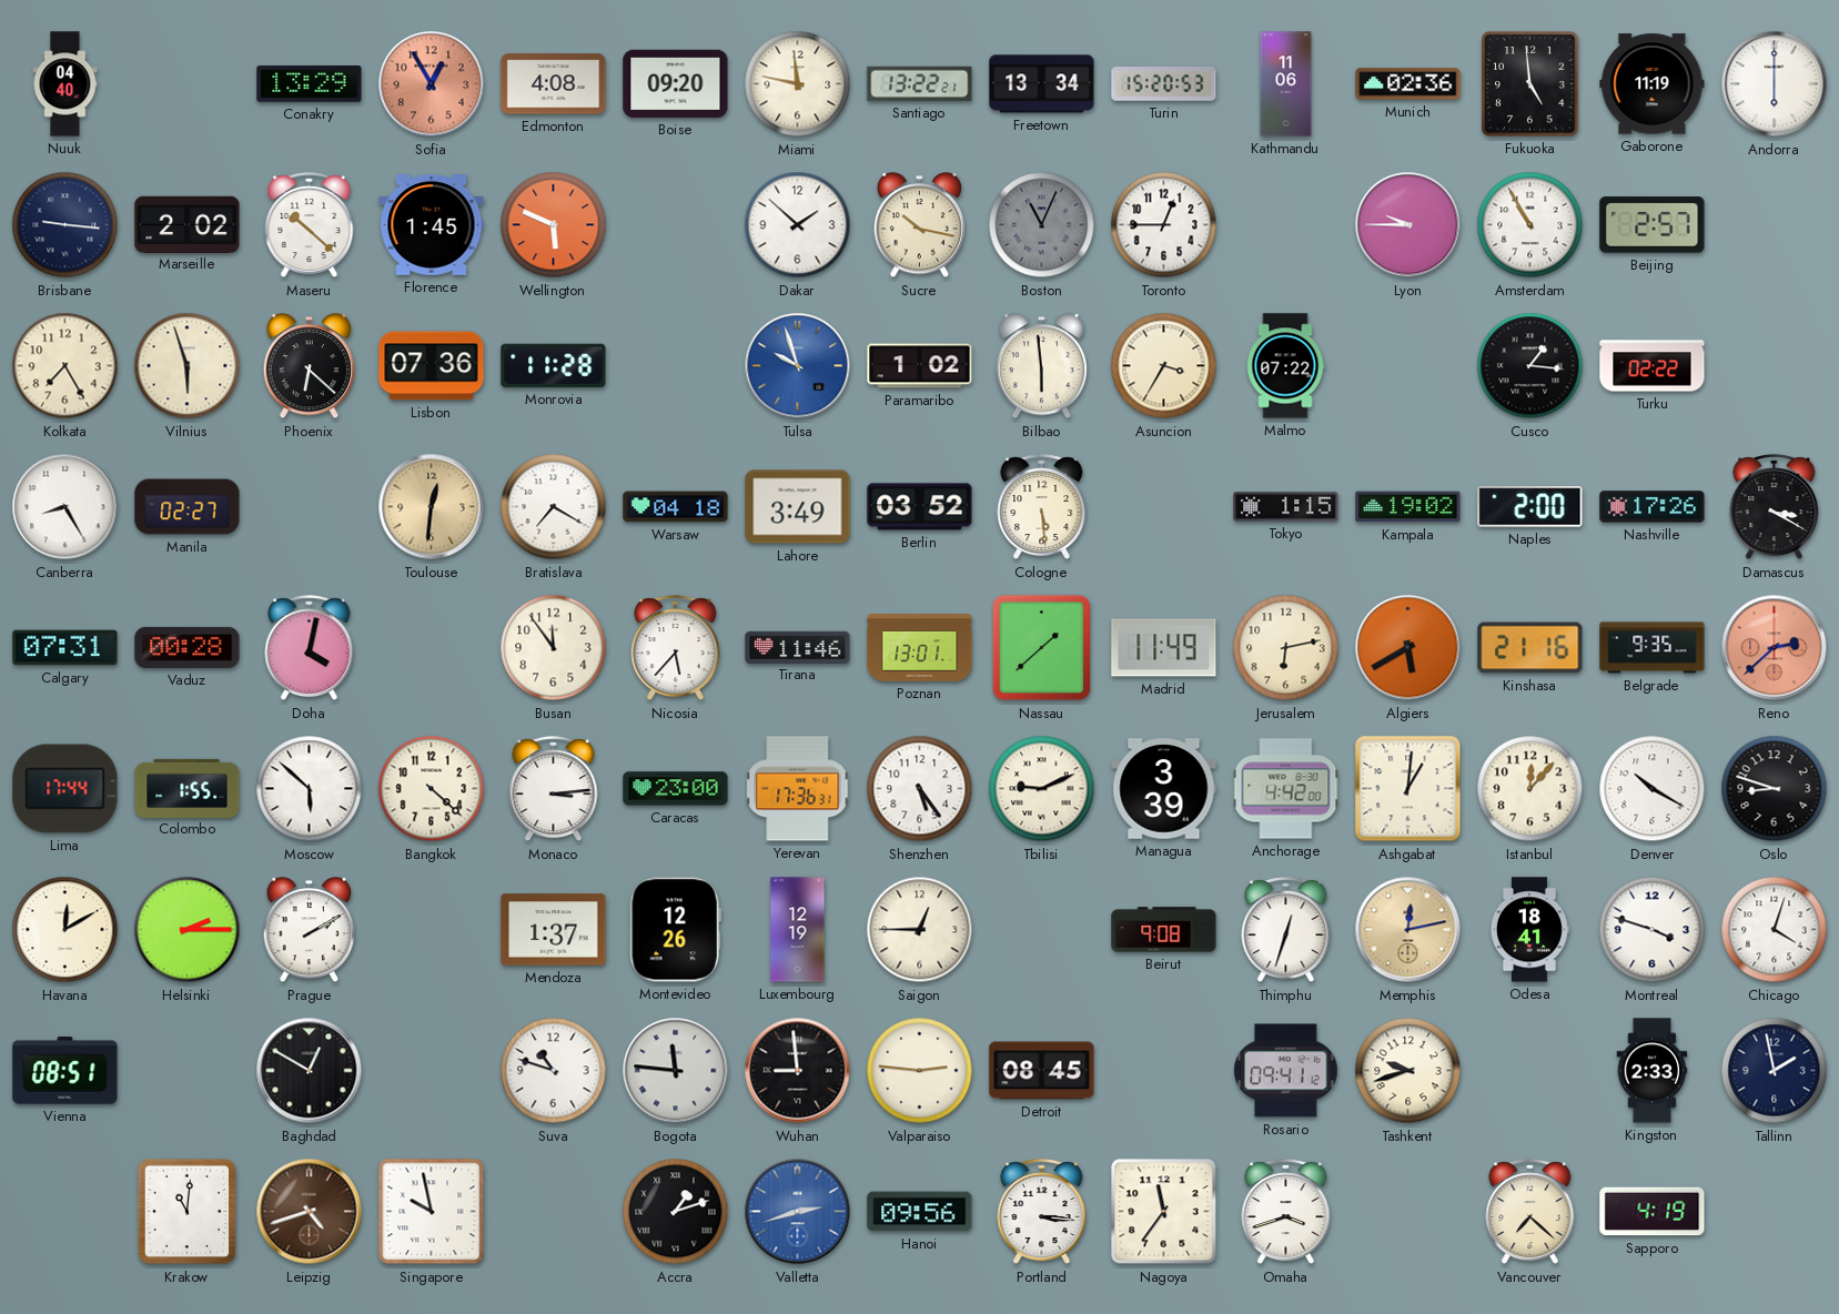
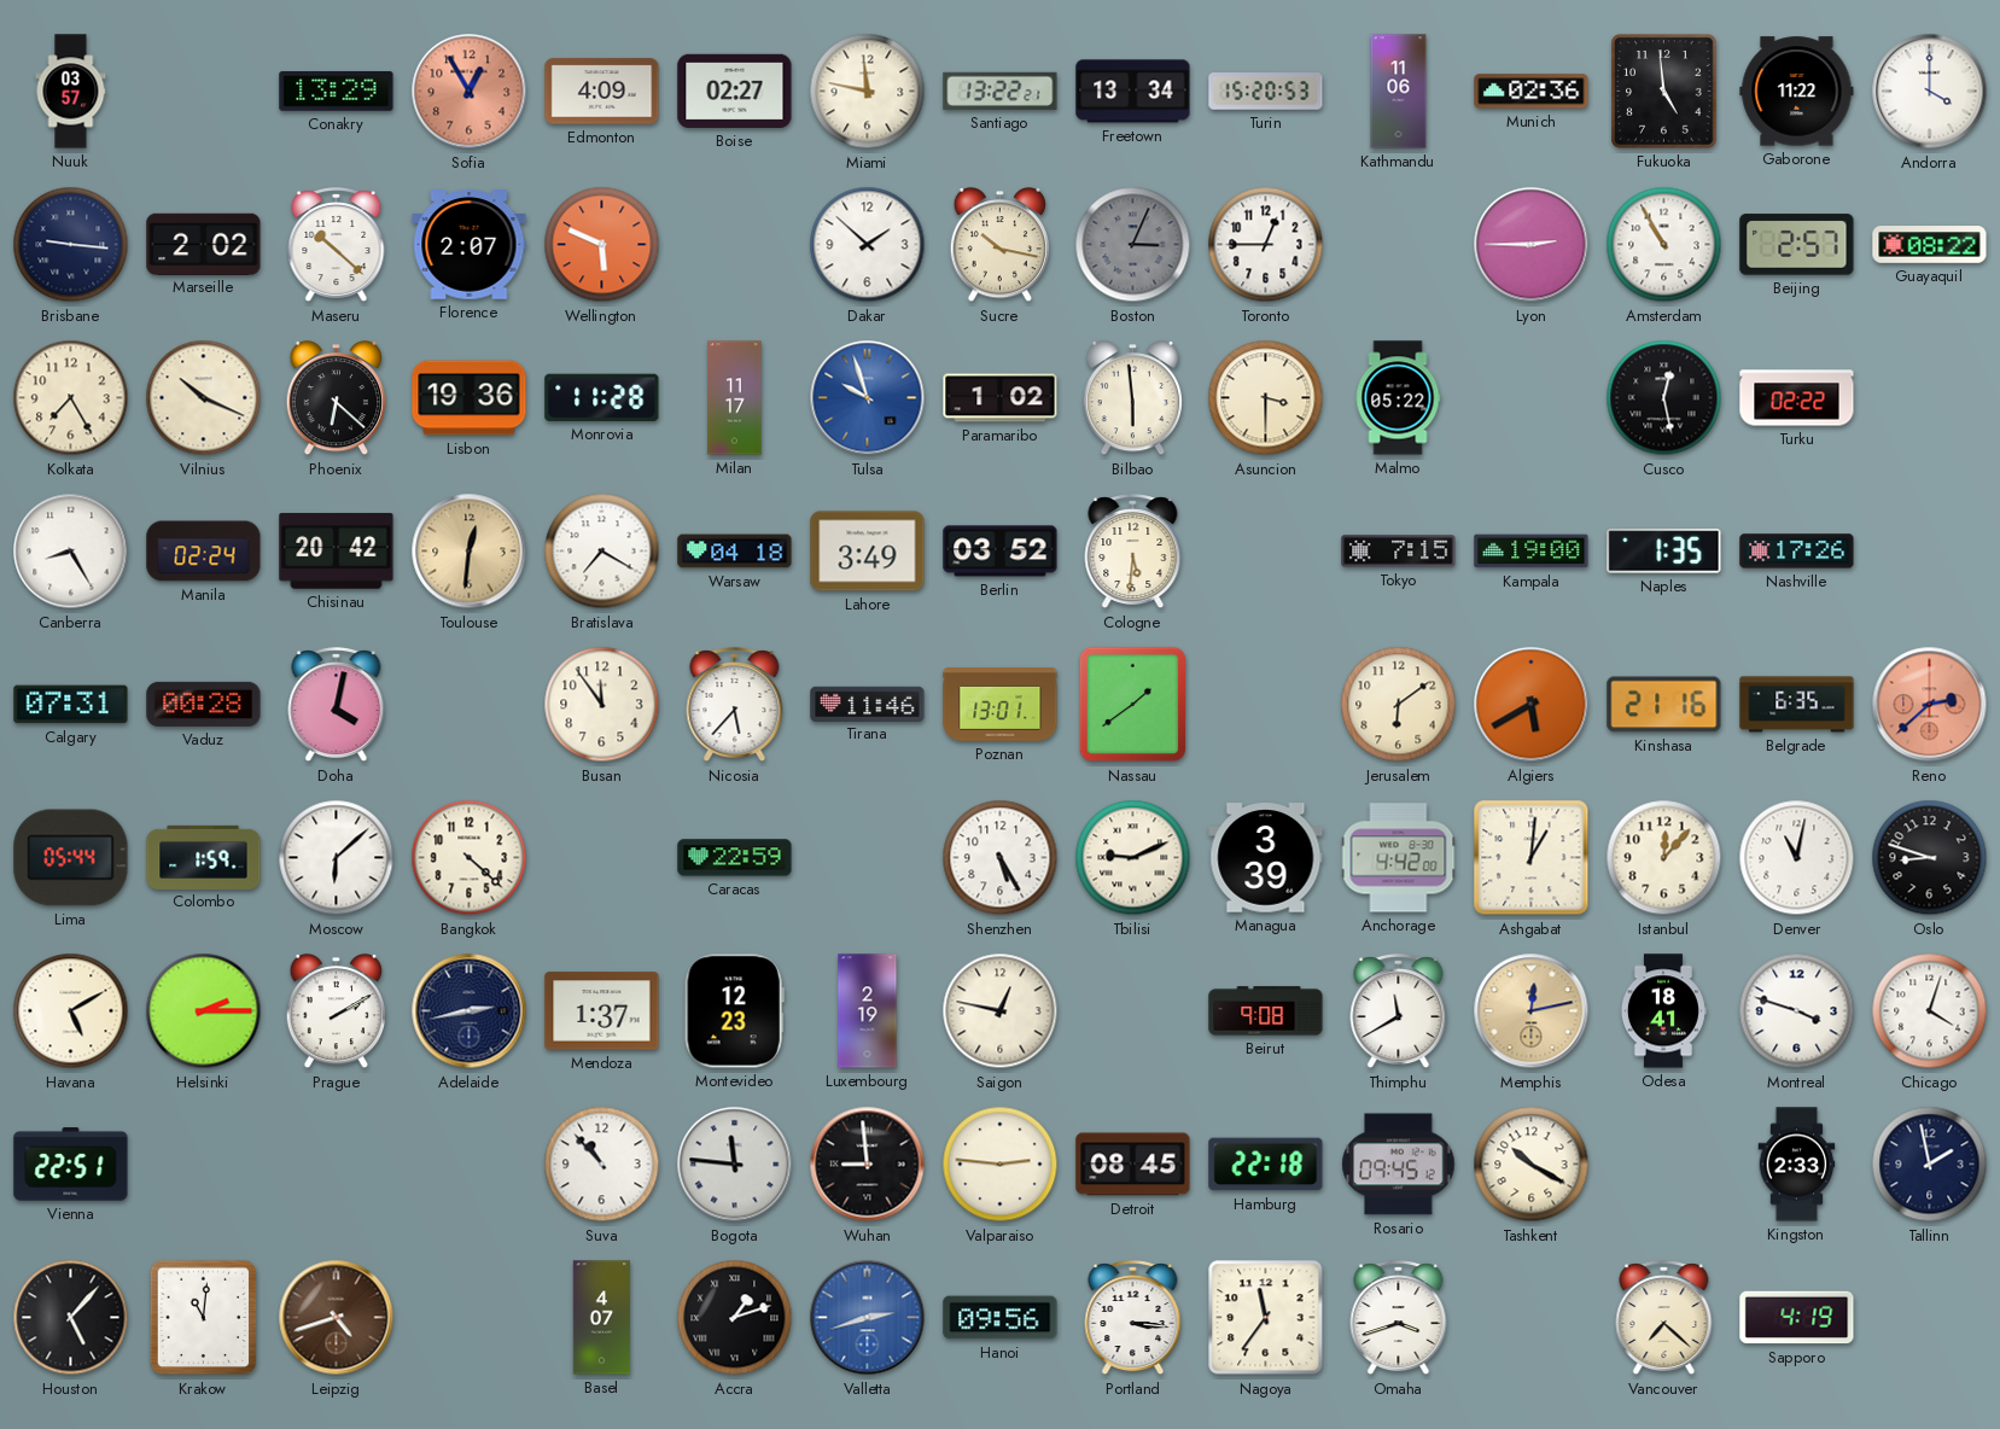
Nuuk: 04:40 -> 03:57
Edmonton: 4:08 -> 4:09
Boise: 09:20 -> 02:27
Gaborone: 11:19 -> 11:22
Andorra: 6:00 -> 4:00
Florence: 1:45 -> 2:07
Boston: 11:04 -> 3:04
Lyon: 9:45 -> 2:45
Guayaquil: none -> 08:22
Vilnius: 5:57 -> 10:19
Lisbon: 07:36 -> 19:36
Milan: none -> 11:17
Asuncion: 3:35 -> 3:30
Malmo: 07:22 -> 05:22
Cusco: 1:16 -> 12:28
Manila: 02:27 -> 02:24
Chisinau: none -> 20:42
Cologne: 5:29 -> 5:31
Tokyo: 1:15 -> 7:15
Kampala: 19:02 -> 19:00
Naples: 2:00 -> 1:35
Damascus: 3:20 -> none
Nassau: 1:38 -> 1:39
Madrid: 11:49 -> none
Jerusalem: 6:13 -> 6:09
Belgrade: 9:35 -> 6:35
Lima: 17:44 -> 05:44
Colombo: 1:55 -> 1:59
Moscow: 5:52 -> 6:08
Monaco: 3:14 -> none
Caracas: 23:00 -> 22:59
Yerevan: 17:36 -> none
Shenzhen: 5:24 -> 5:25
Denver: 10:20 -> 11:02
Havana: 12:10 -> 5:10
Adelaide: none -> 2:43
Montevideo: 12:26 -> 12:23
Luxembourg: 12:19 -> 2:19
Saigon: 12:45 -> 12:47
Thimphu: 12:33 -> 11:40
Vienna: 08:51 -> 22:51
Baghdad: 12:50 -> none
Suva: 10:48 -> 10:53
Hamburg: none -> 22:18
Rosario: 09:41 -> 09:45
Tashkent: 9:42 -> 10:20
Houston: none -> 5:07
Singapore: 9:58 -> none
Basel: none -> 4:07
